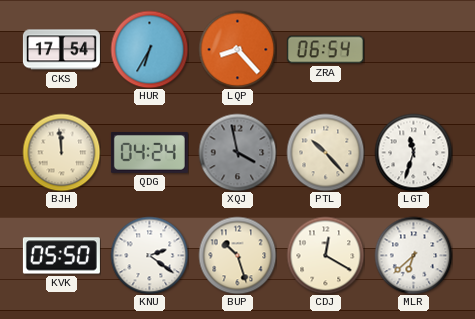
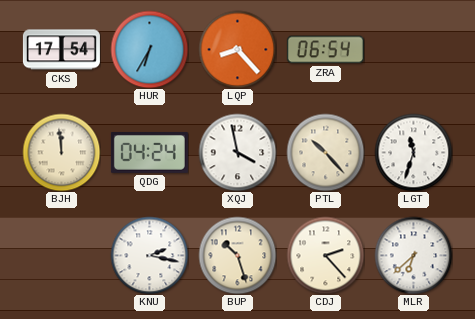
XQJ dial: grey -> white
KVK: 05:50 -> none
KNU: 2:21 -> 2:17
CDJ: 12:20 -> 2:23
